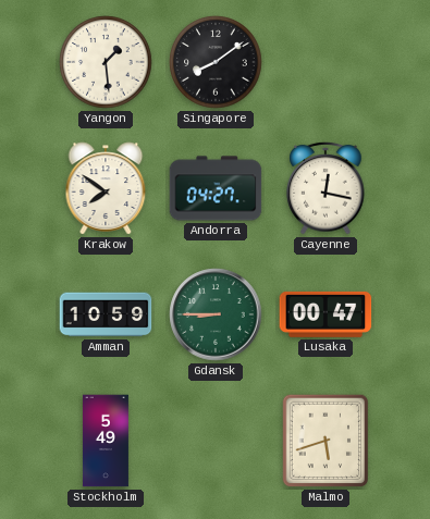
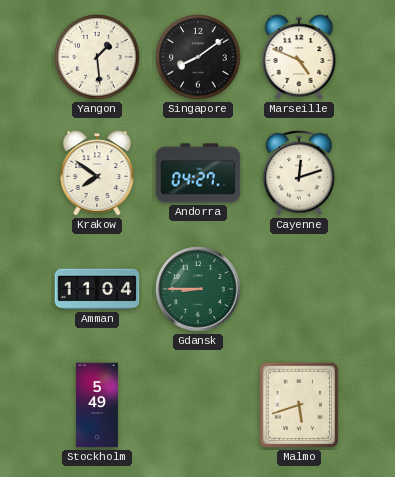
Marseille: none -> 4:49
Cayenne: 12:17 -> 12:12
Amman: 10:59 -> 11:04
Lusaka: 00:47 -> none
